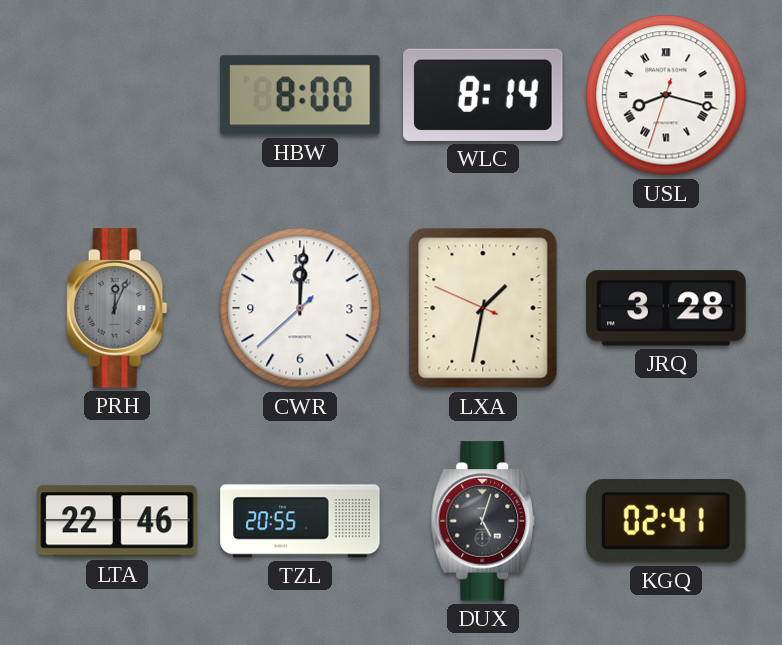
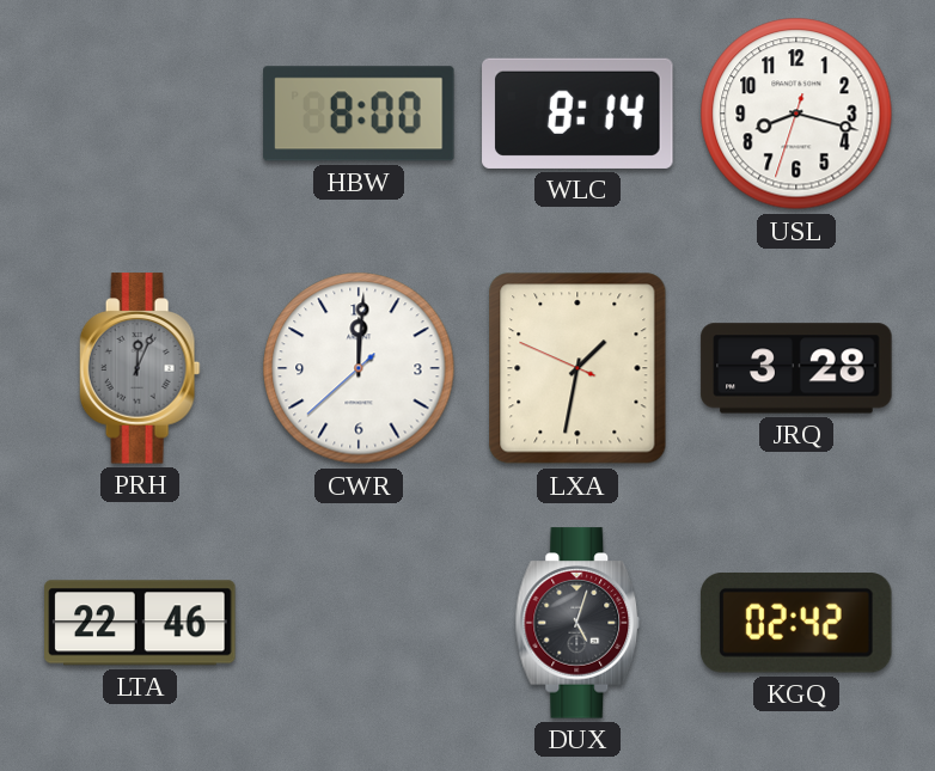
USL numerals: Roman -> Arabic
TZL: 20:55 -> none
KGQ: 02:41 -> 02:42
